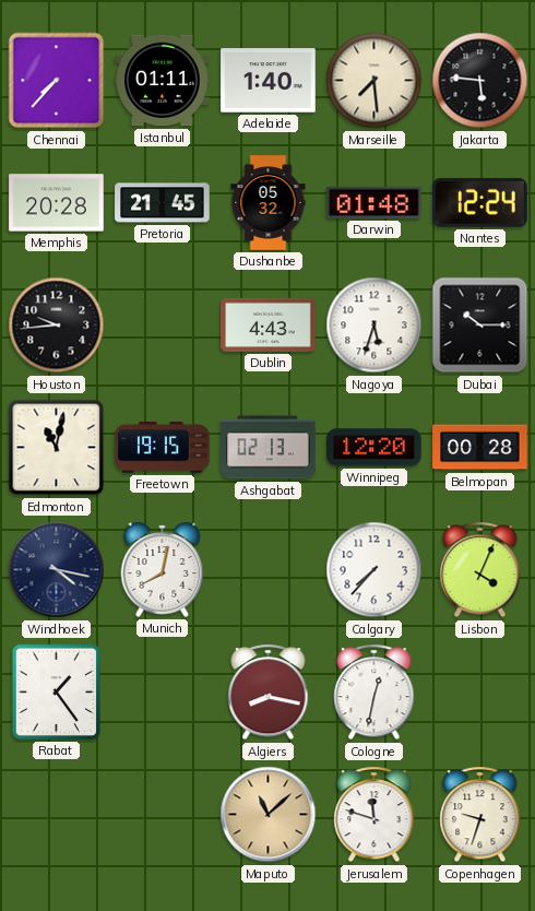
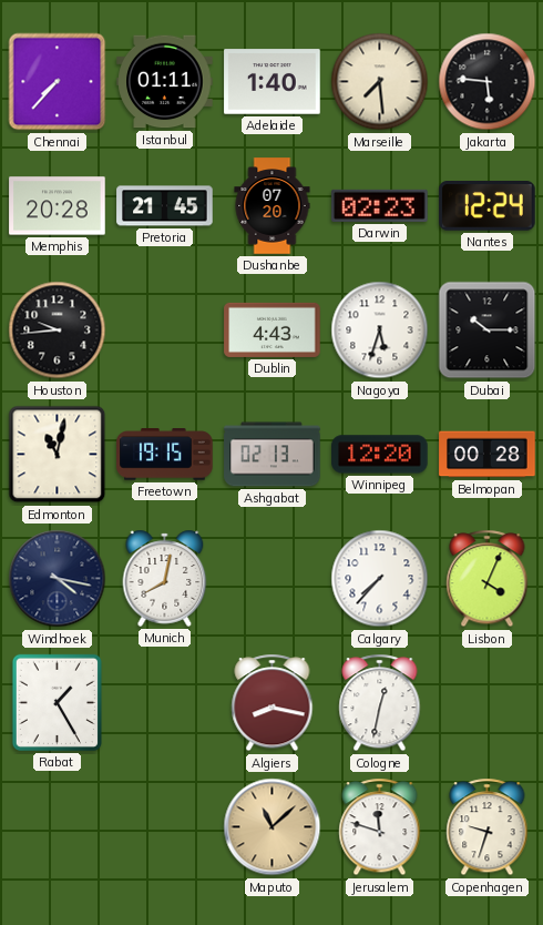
Dushanbe: 05:32 -> 07:20
Darwin: 01:48 -> 02:23
Rabat: 1:24 -> 1:25
